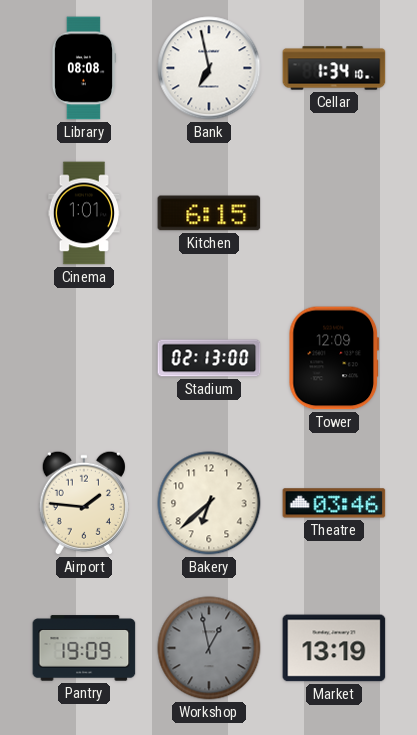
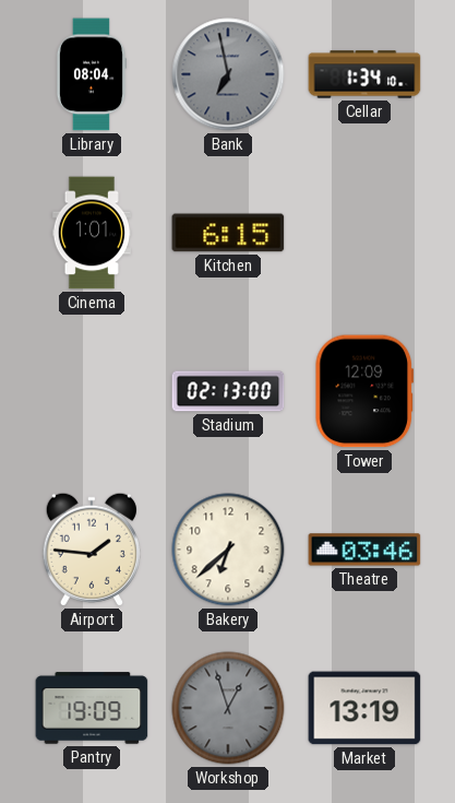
Library: 08:08 -> 08:04
Bank dial: white -> grey
Workshop: 12:58 -> 12:57
